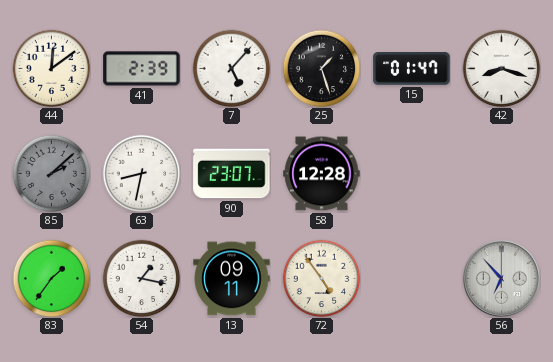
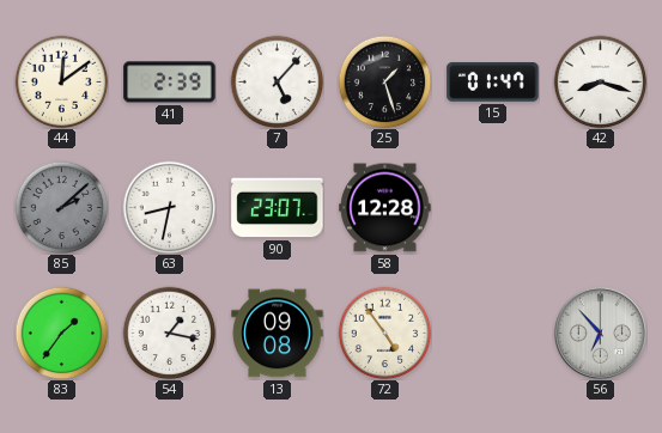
13: 09:11 -> 09:08
